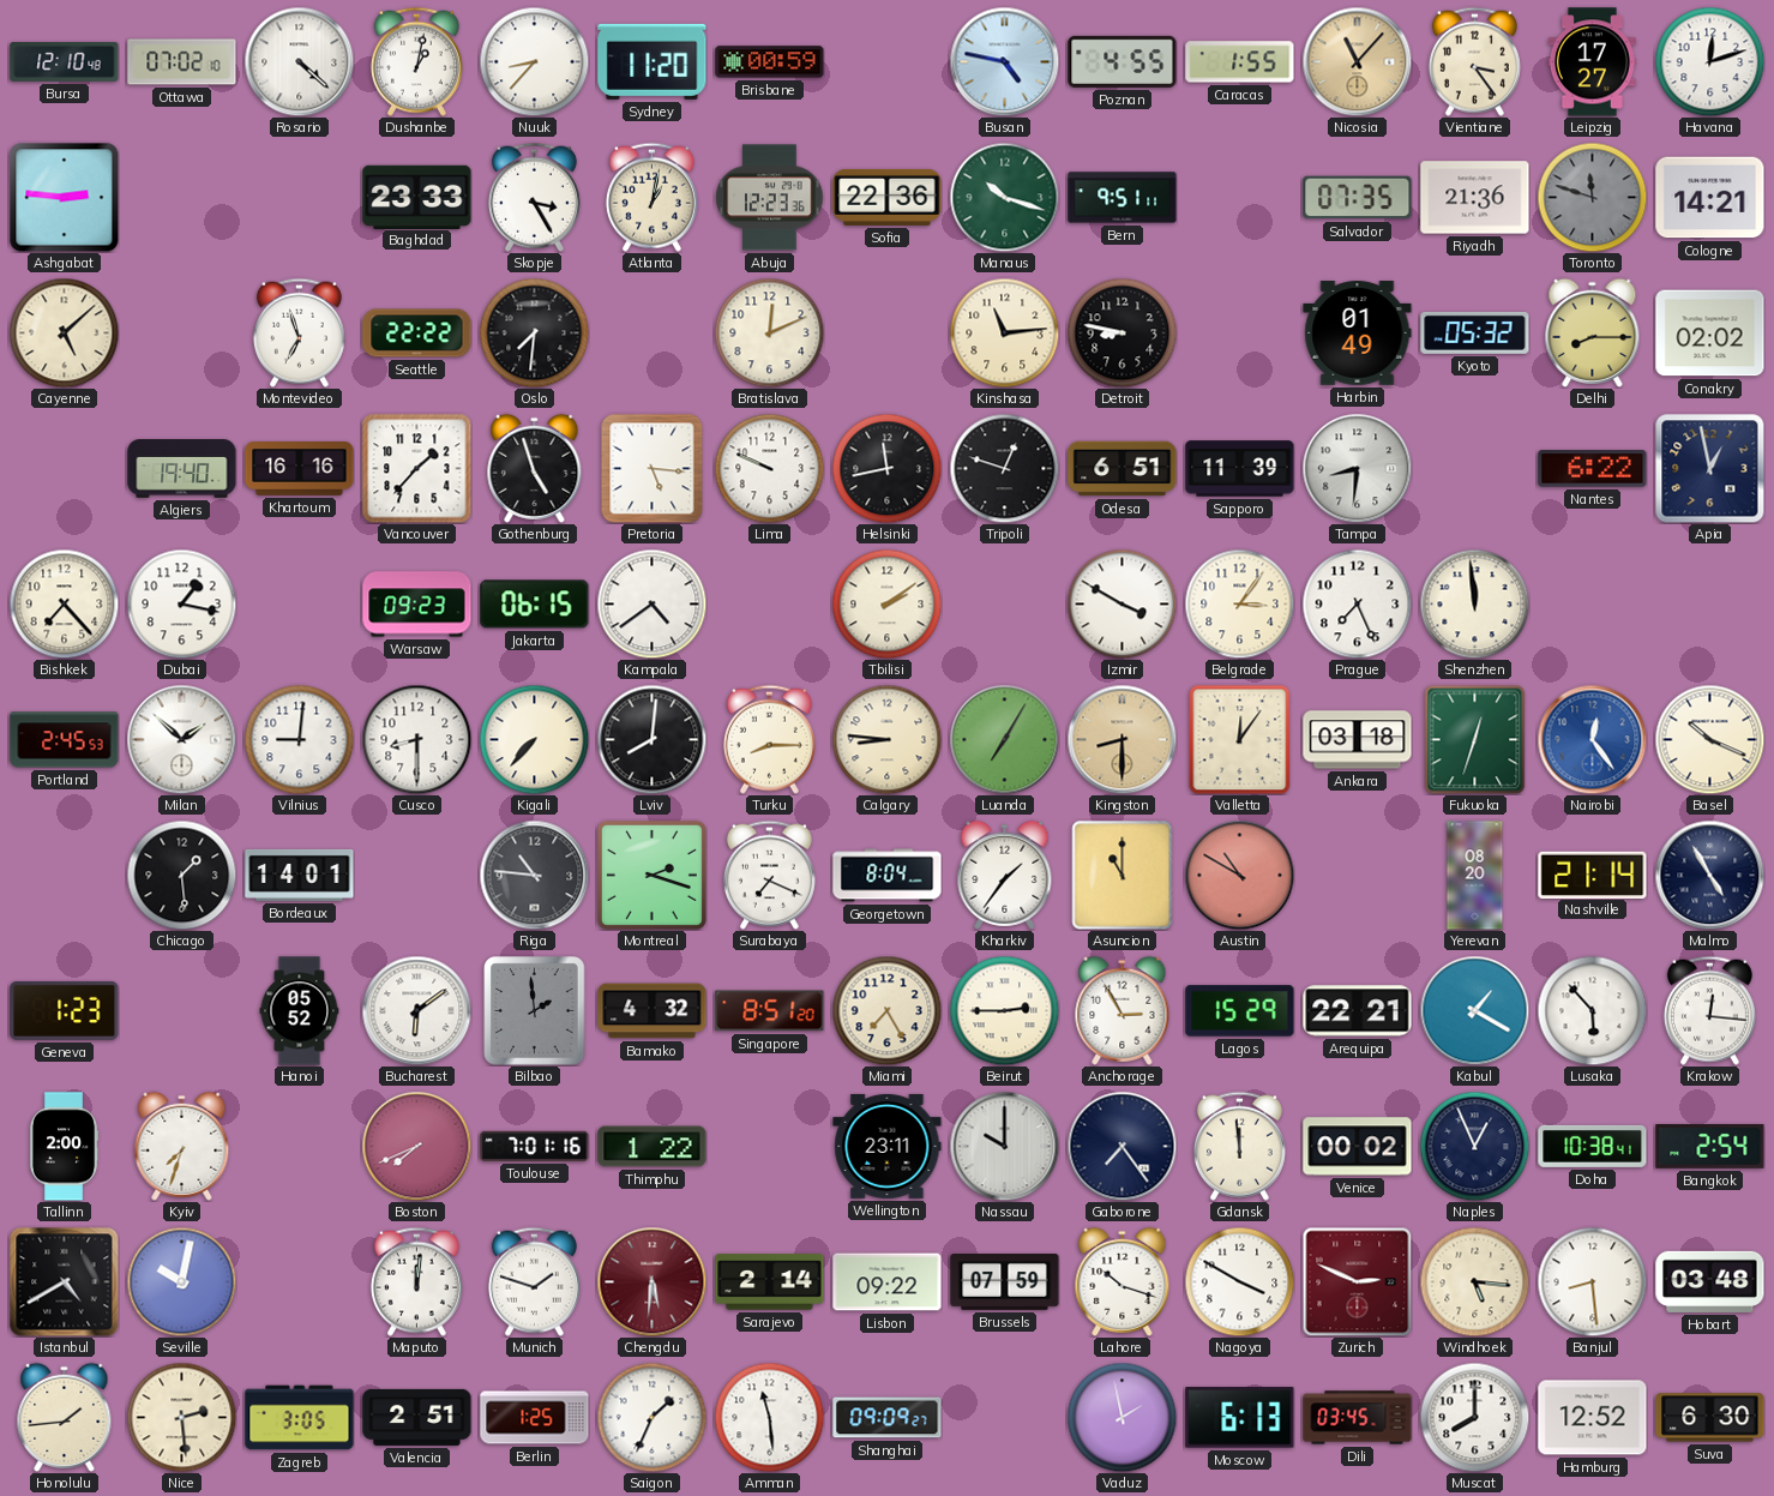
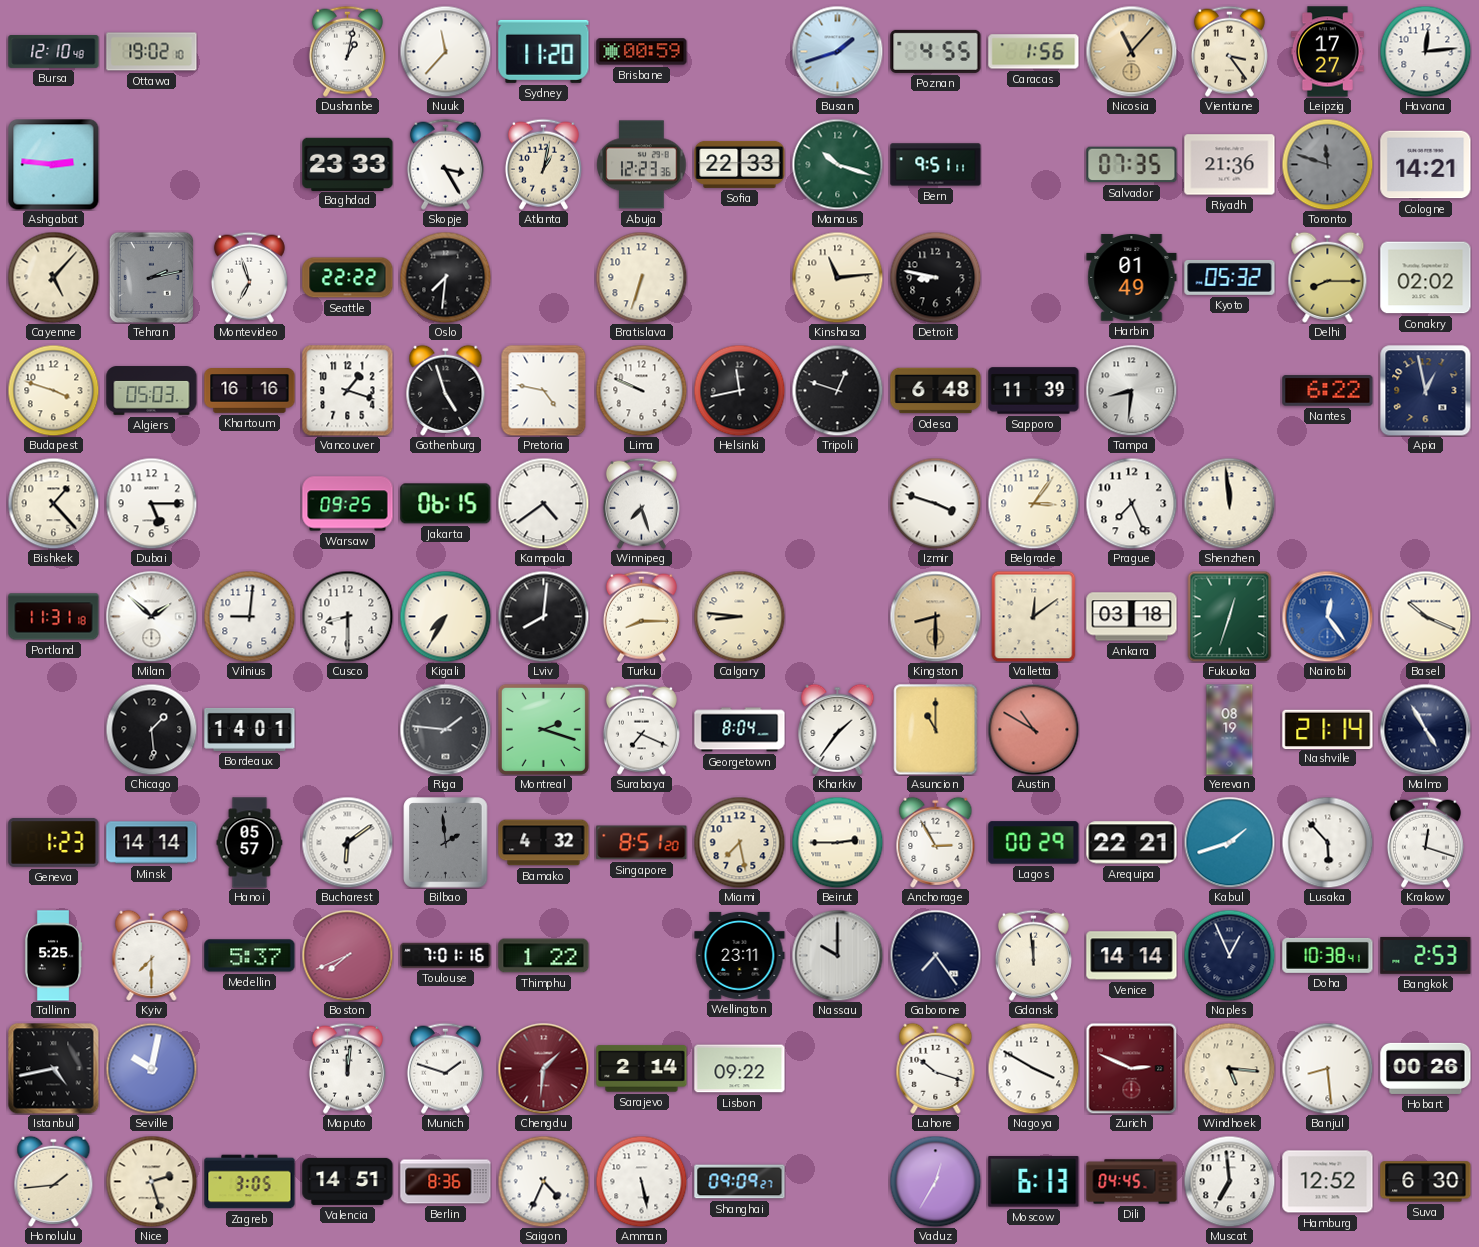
Ottawa: 07:02 -> 19:02
Rosario: 4:22 -> none
Nuuk: 8:37 -> 11:37
Busan: 4:47 -> 1:42
Caracas: 1:55 -> 1:56
Havana: 12:12 -> 12:14
Sofia: 22:36 -> 22:33
Cayenne: 5:08 -> 5:07
Tehran: none -> 2:13
Bratislava: 12:11 -> 6:33
Budapest: none -> 3:48
Algiers: 19:40 -> 05:03
Vancouver: 1:37 -> 1:18
Pretoria: 5:16 -> 4:47
Odesa: 6:51 -> 6:48
Bishkek: 7:23 -> 1:23
Dubai: 1:17 -> 5:15
Warsaw: 09:23 -> 09:25
Winnipeg: none -> 7:27
Tbilisi: 2:09 -> none
Izmir: 3:50 -> 3:48
Portland: 2:45 -> 11:31
Kigali: 7:37 -> 7:35
Luanda: 7:05 -> none
Valletta: 12:06 -> 12:09
Riga: 10:46 -> 1:46
Yerevan: 08:20 -> 08:19
Minsk: none -> 14:14
Hanoi: 05:52 -> 05:57
Miami: 7:25 -> 7:28
Lagos: 15:29 -> 00:29
Kabul: 1:20 -> 1:42
Krakow: 12:16 -> 12:18
Tallinn: 2:00 -> 5:25
Kyiv: 7:33 -> 7:30
Medellin: none -> 5:37
Venice: 00:02 -> 14:14
Bangkok: 2:54 -> 2:53
Istanbul: 4:40 -> 4:43
Chengdu: 5:31 -> 1:31
Brussels: 07:59 -> none
Hobart: 03:48 -> 00:26
Nice: 2:29 -> 2:27
Valencia: 2:51 -> 14:51
Berlin: 1:25 -> 8:36
Saigon: 1:34 -> 4:34
Amman: 11:29 -> 5:28
Vaduz: 1:58 -> 12:35
Dili: 03:45 -> 04:45
Muscat: 8:00 -> 6:59
